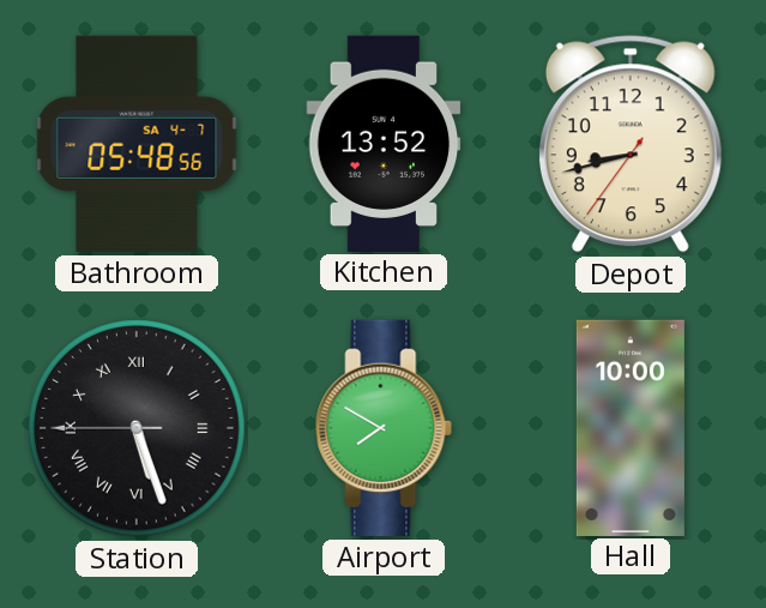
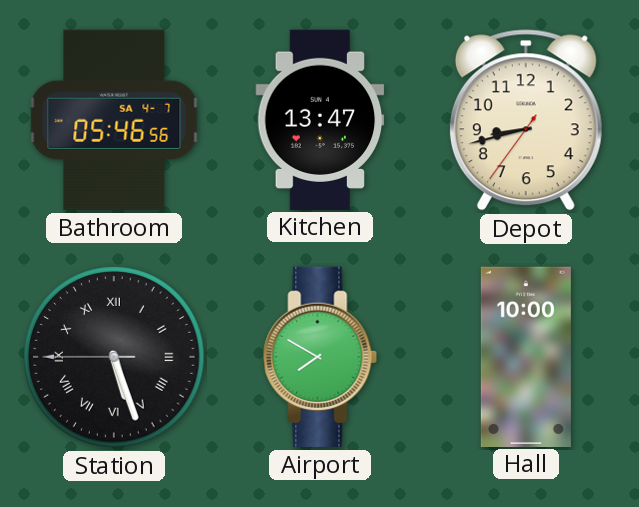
Bathroom: 05:48 -> 05:46
Kitchen: 13:52 -> 13:47
